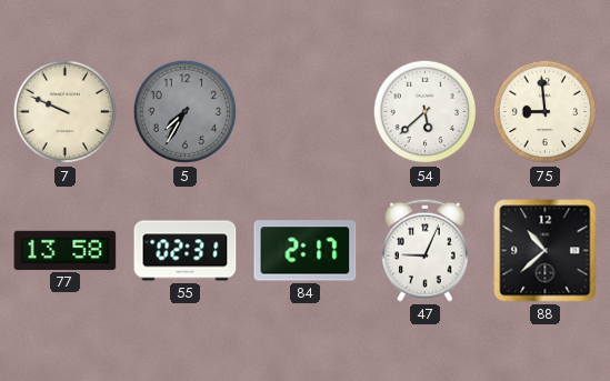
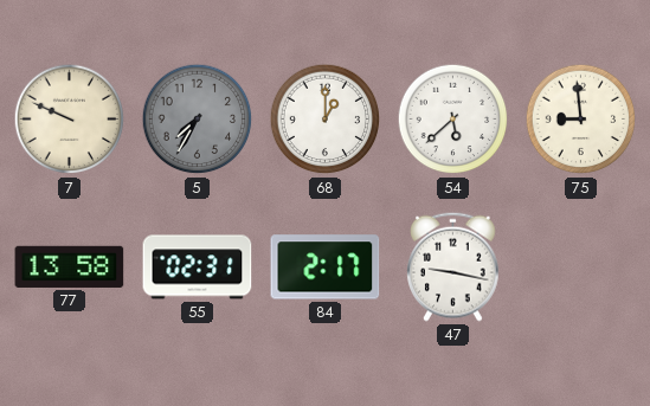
68: none -> 1:00
47: 9:04 -> 9:17
88: 10:38 -> none
